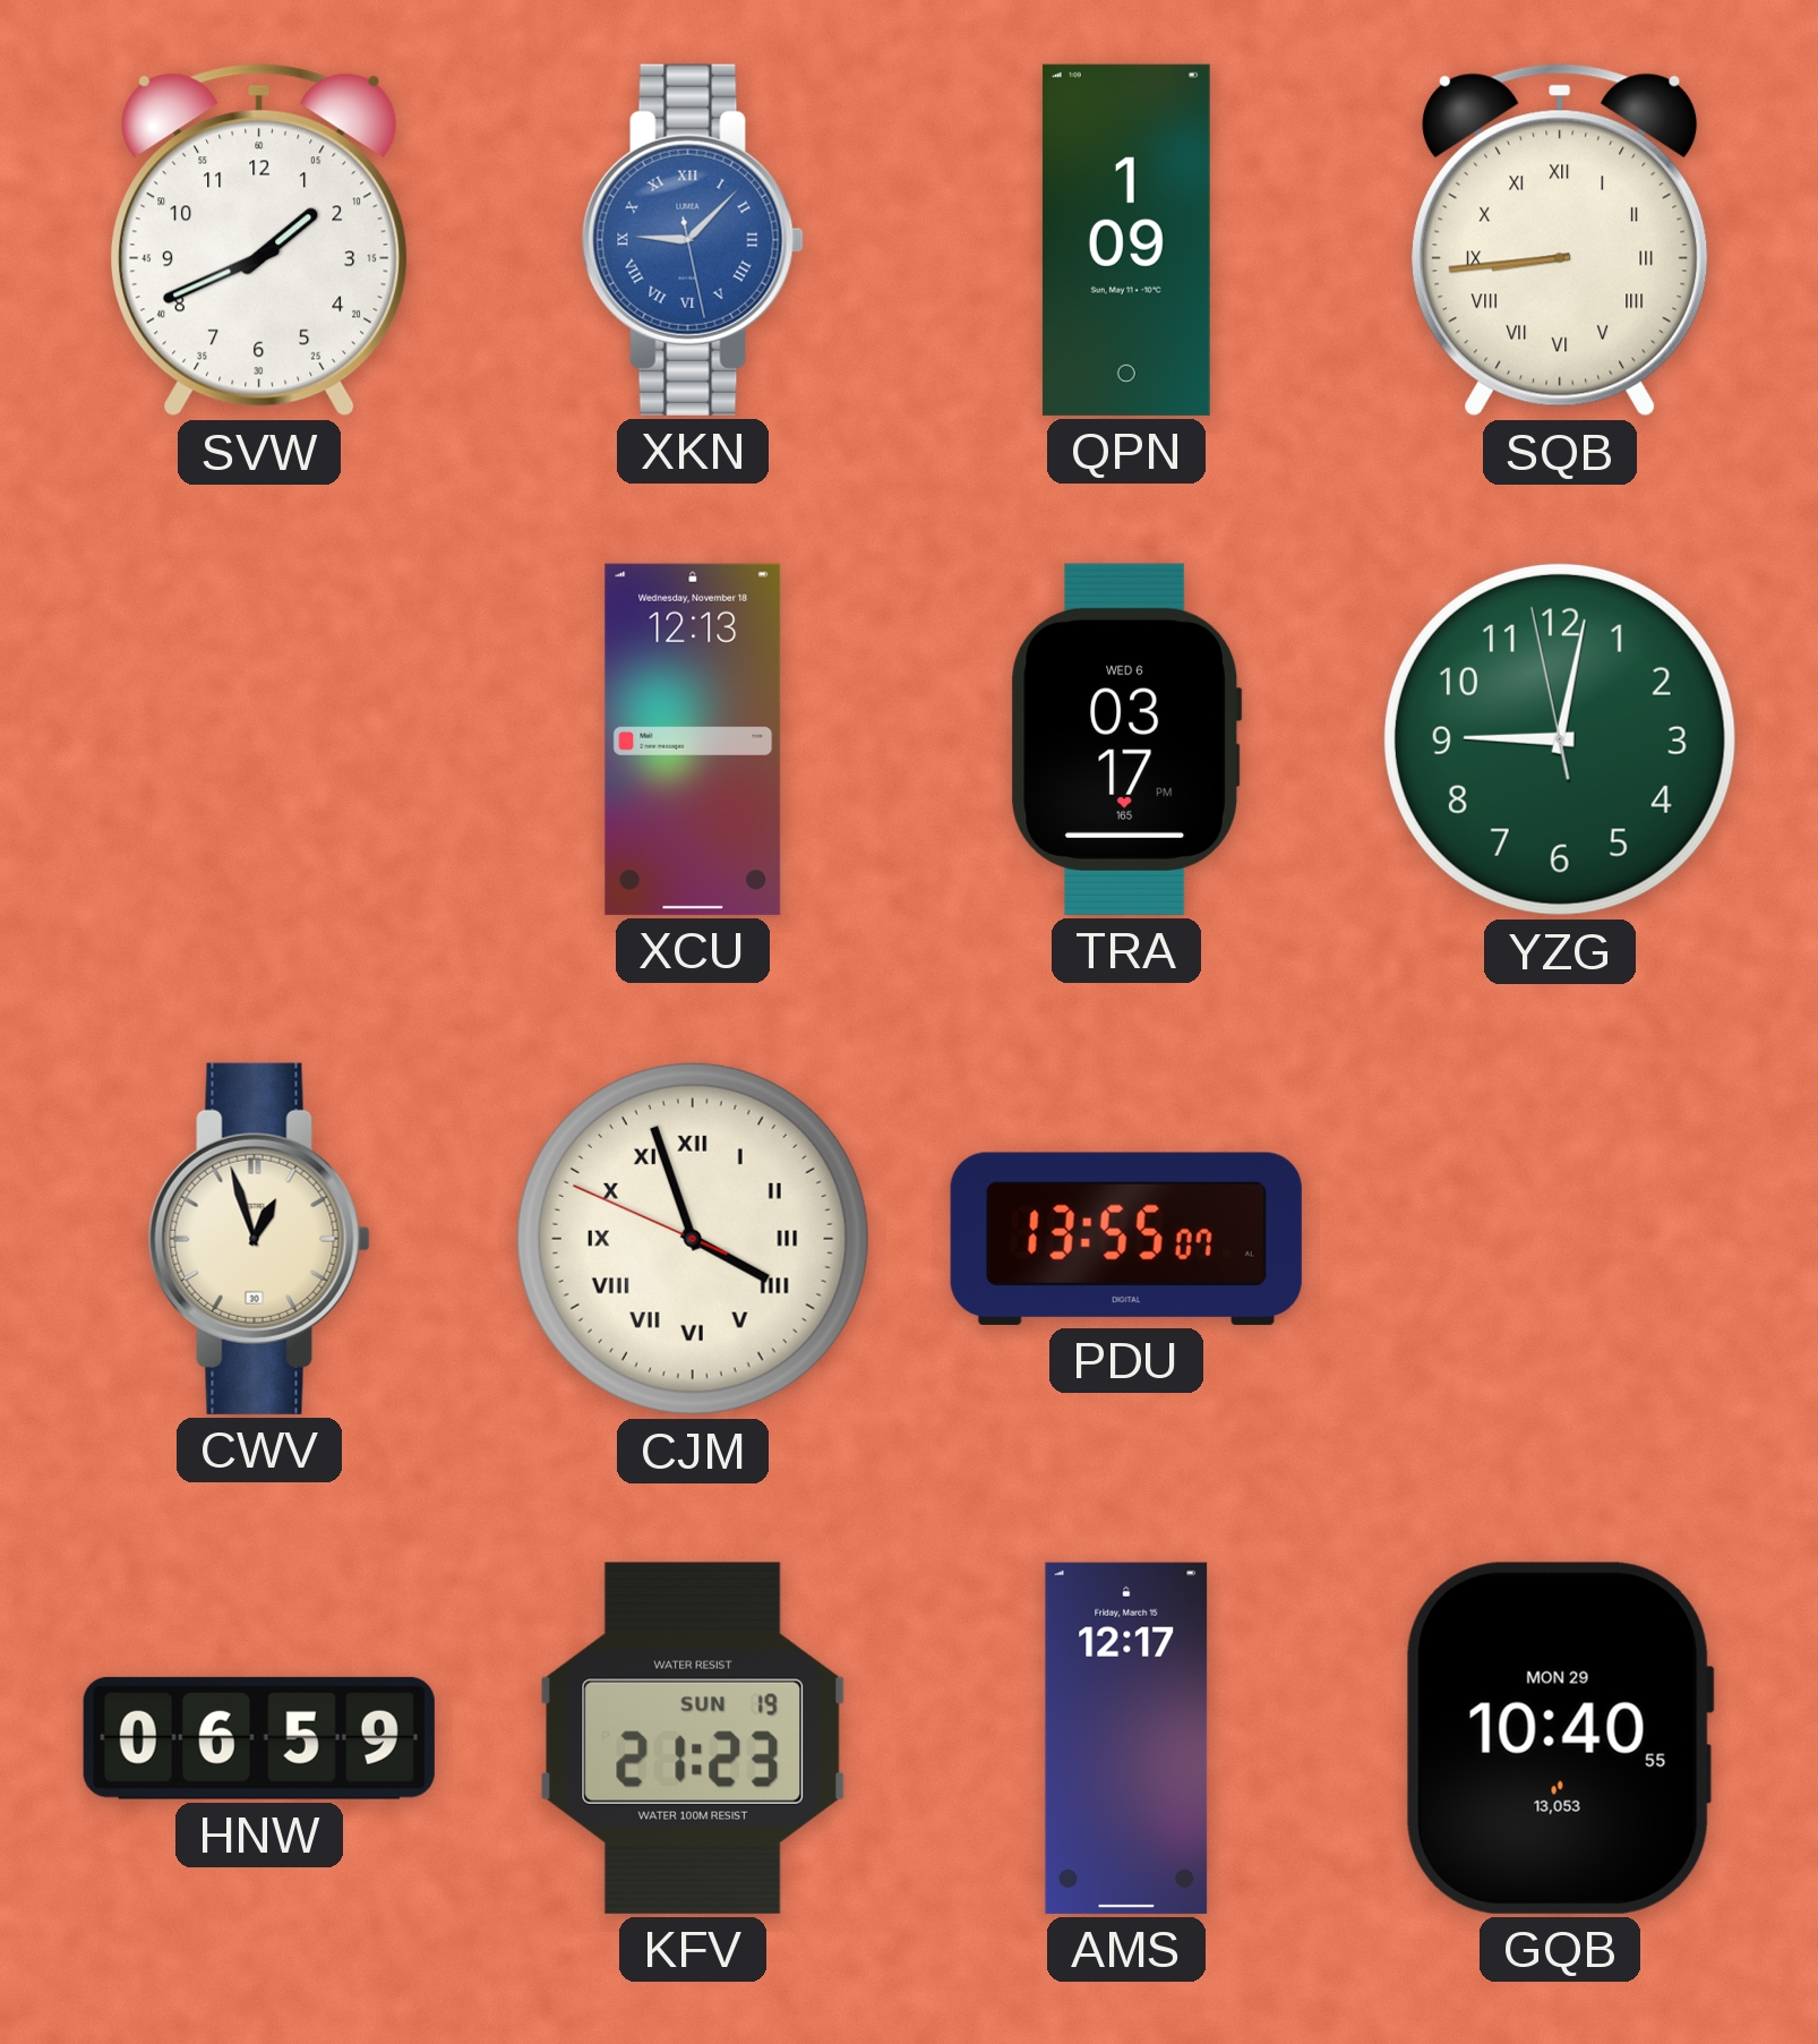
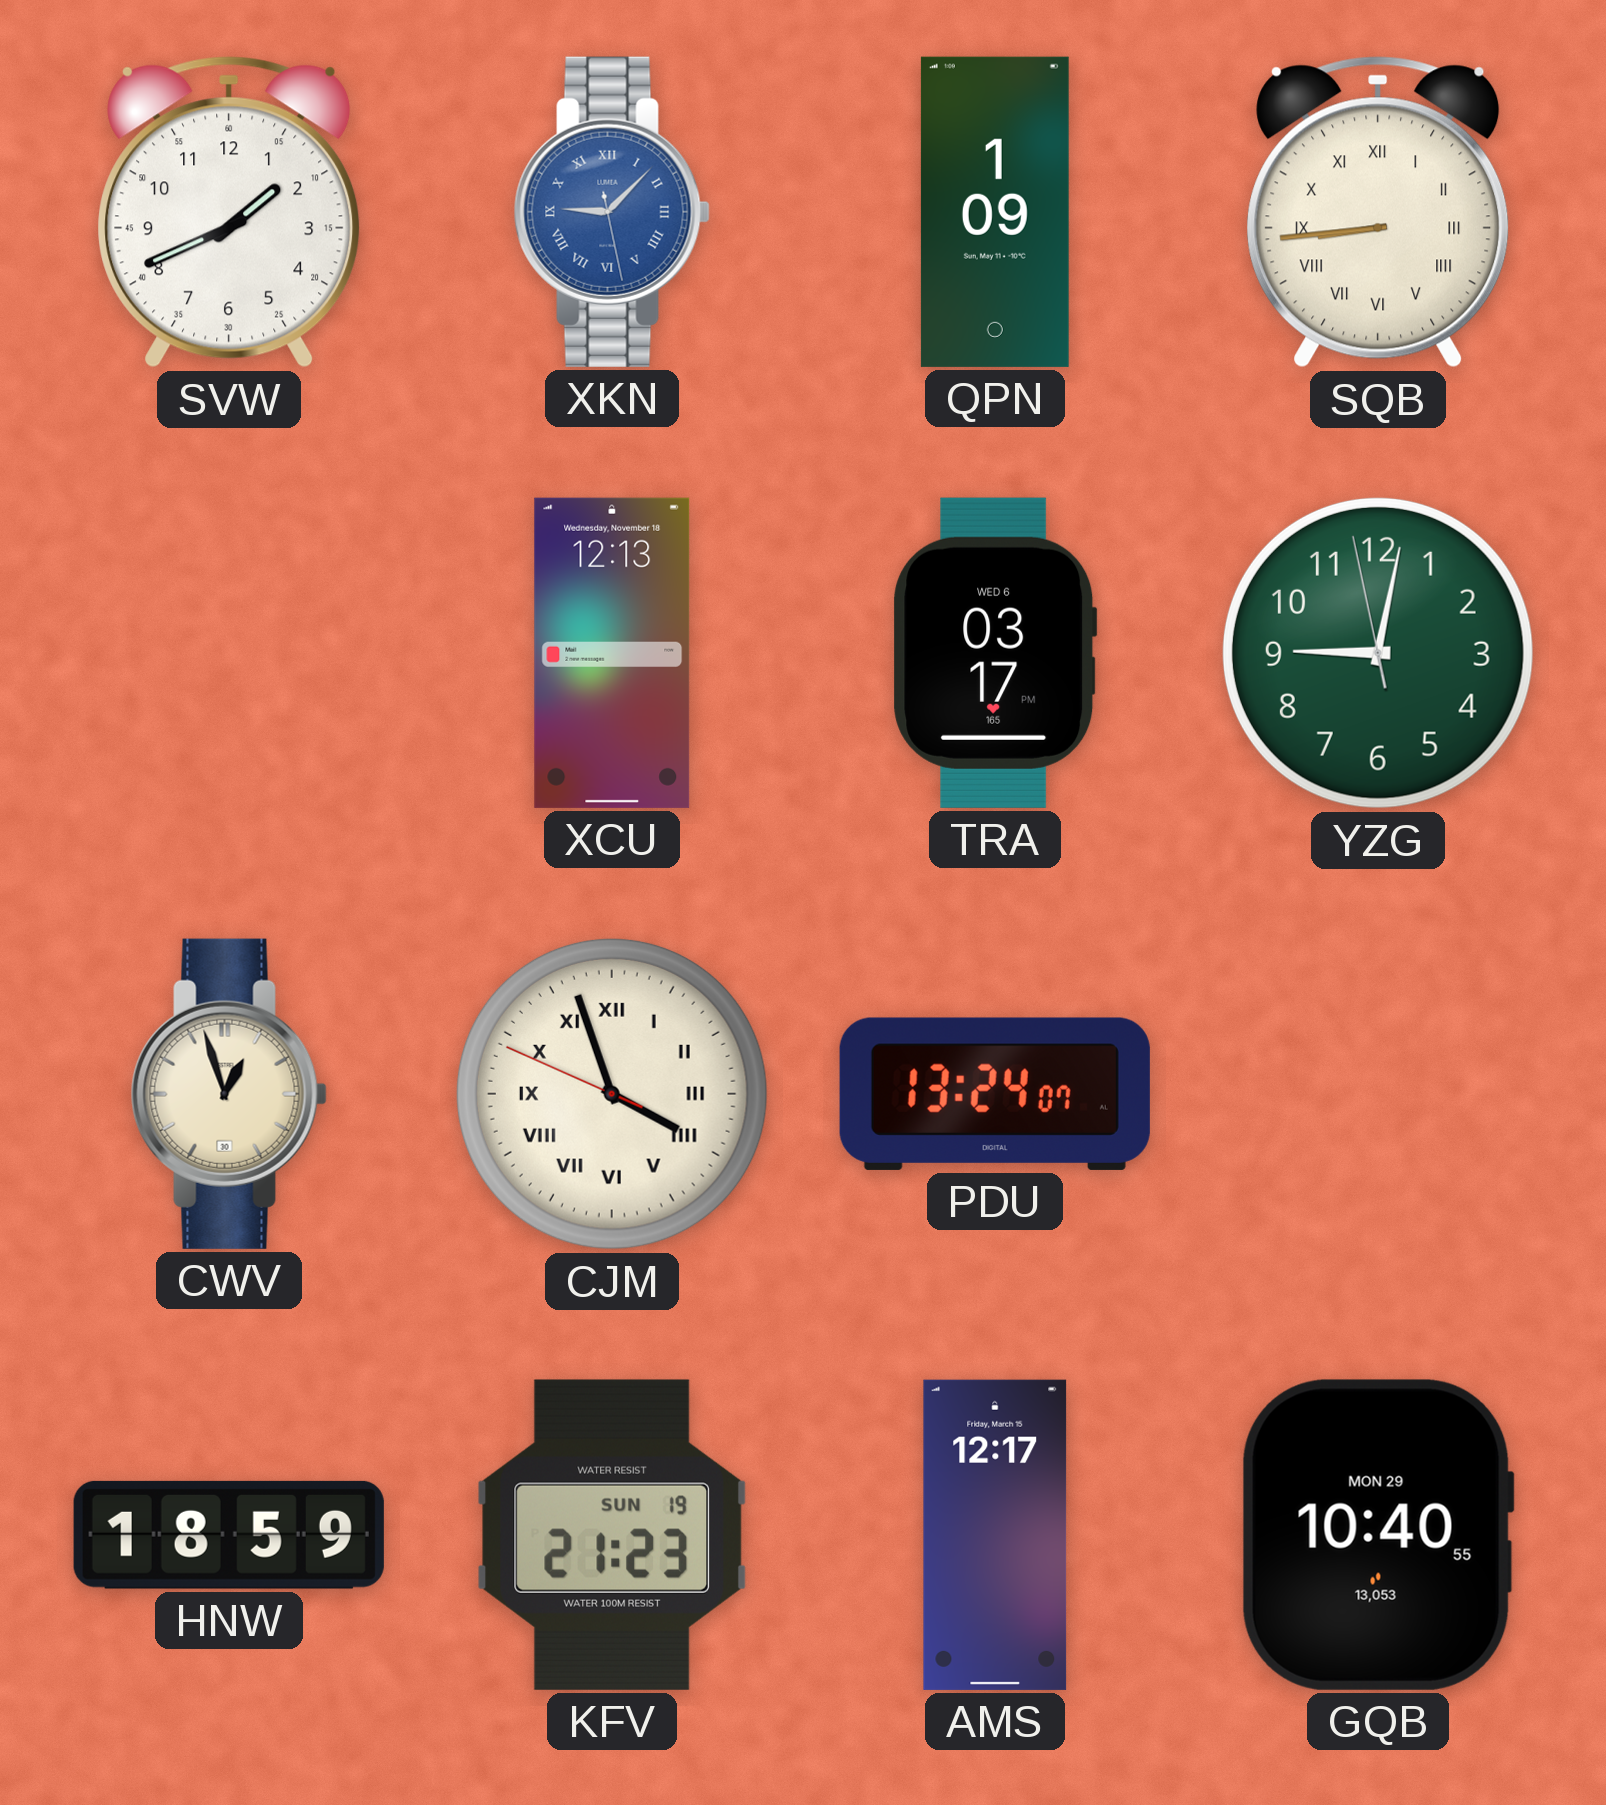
PDU: 13:55 -> 13:24
HNW: 06:59 -> 18:59
